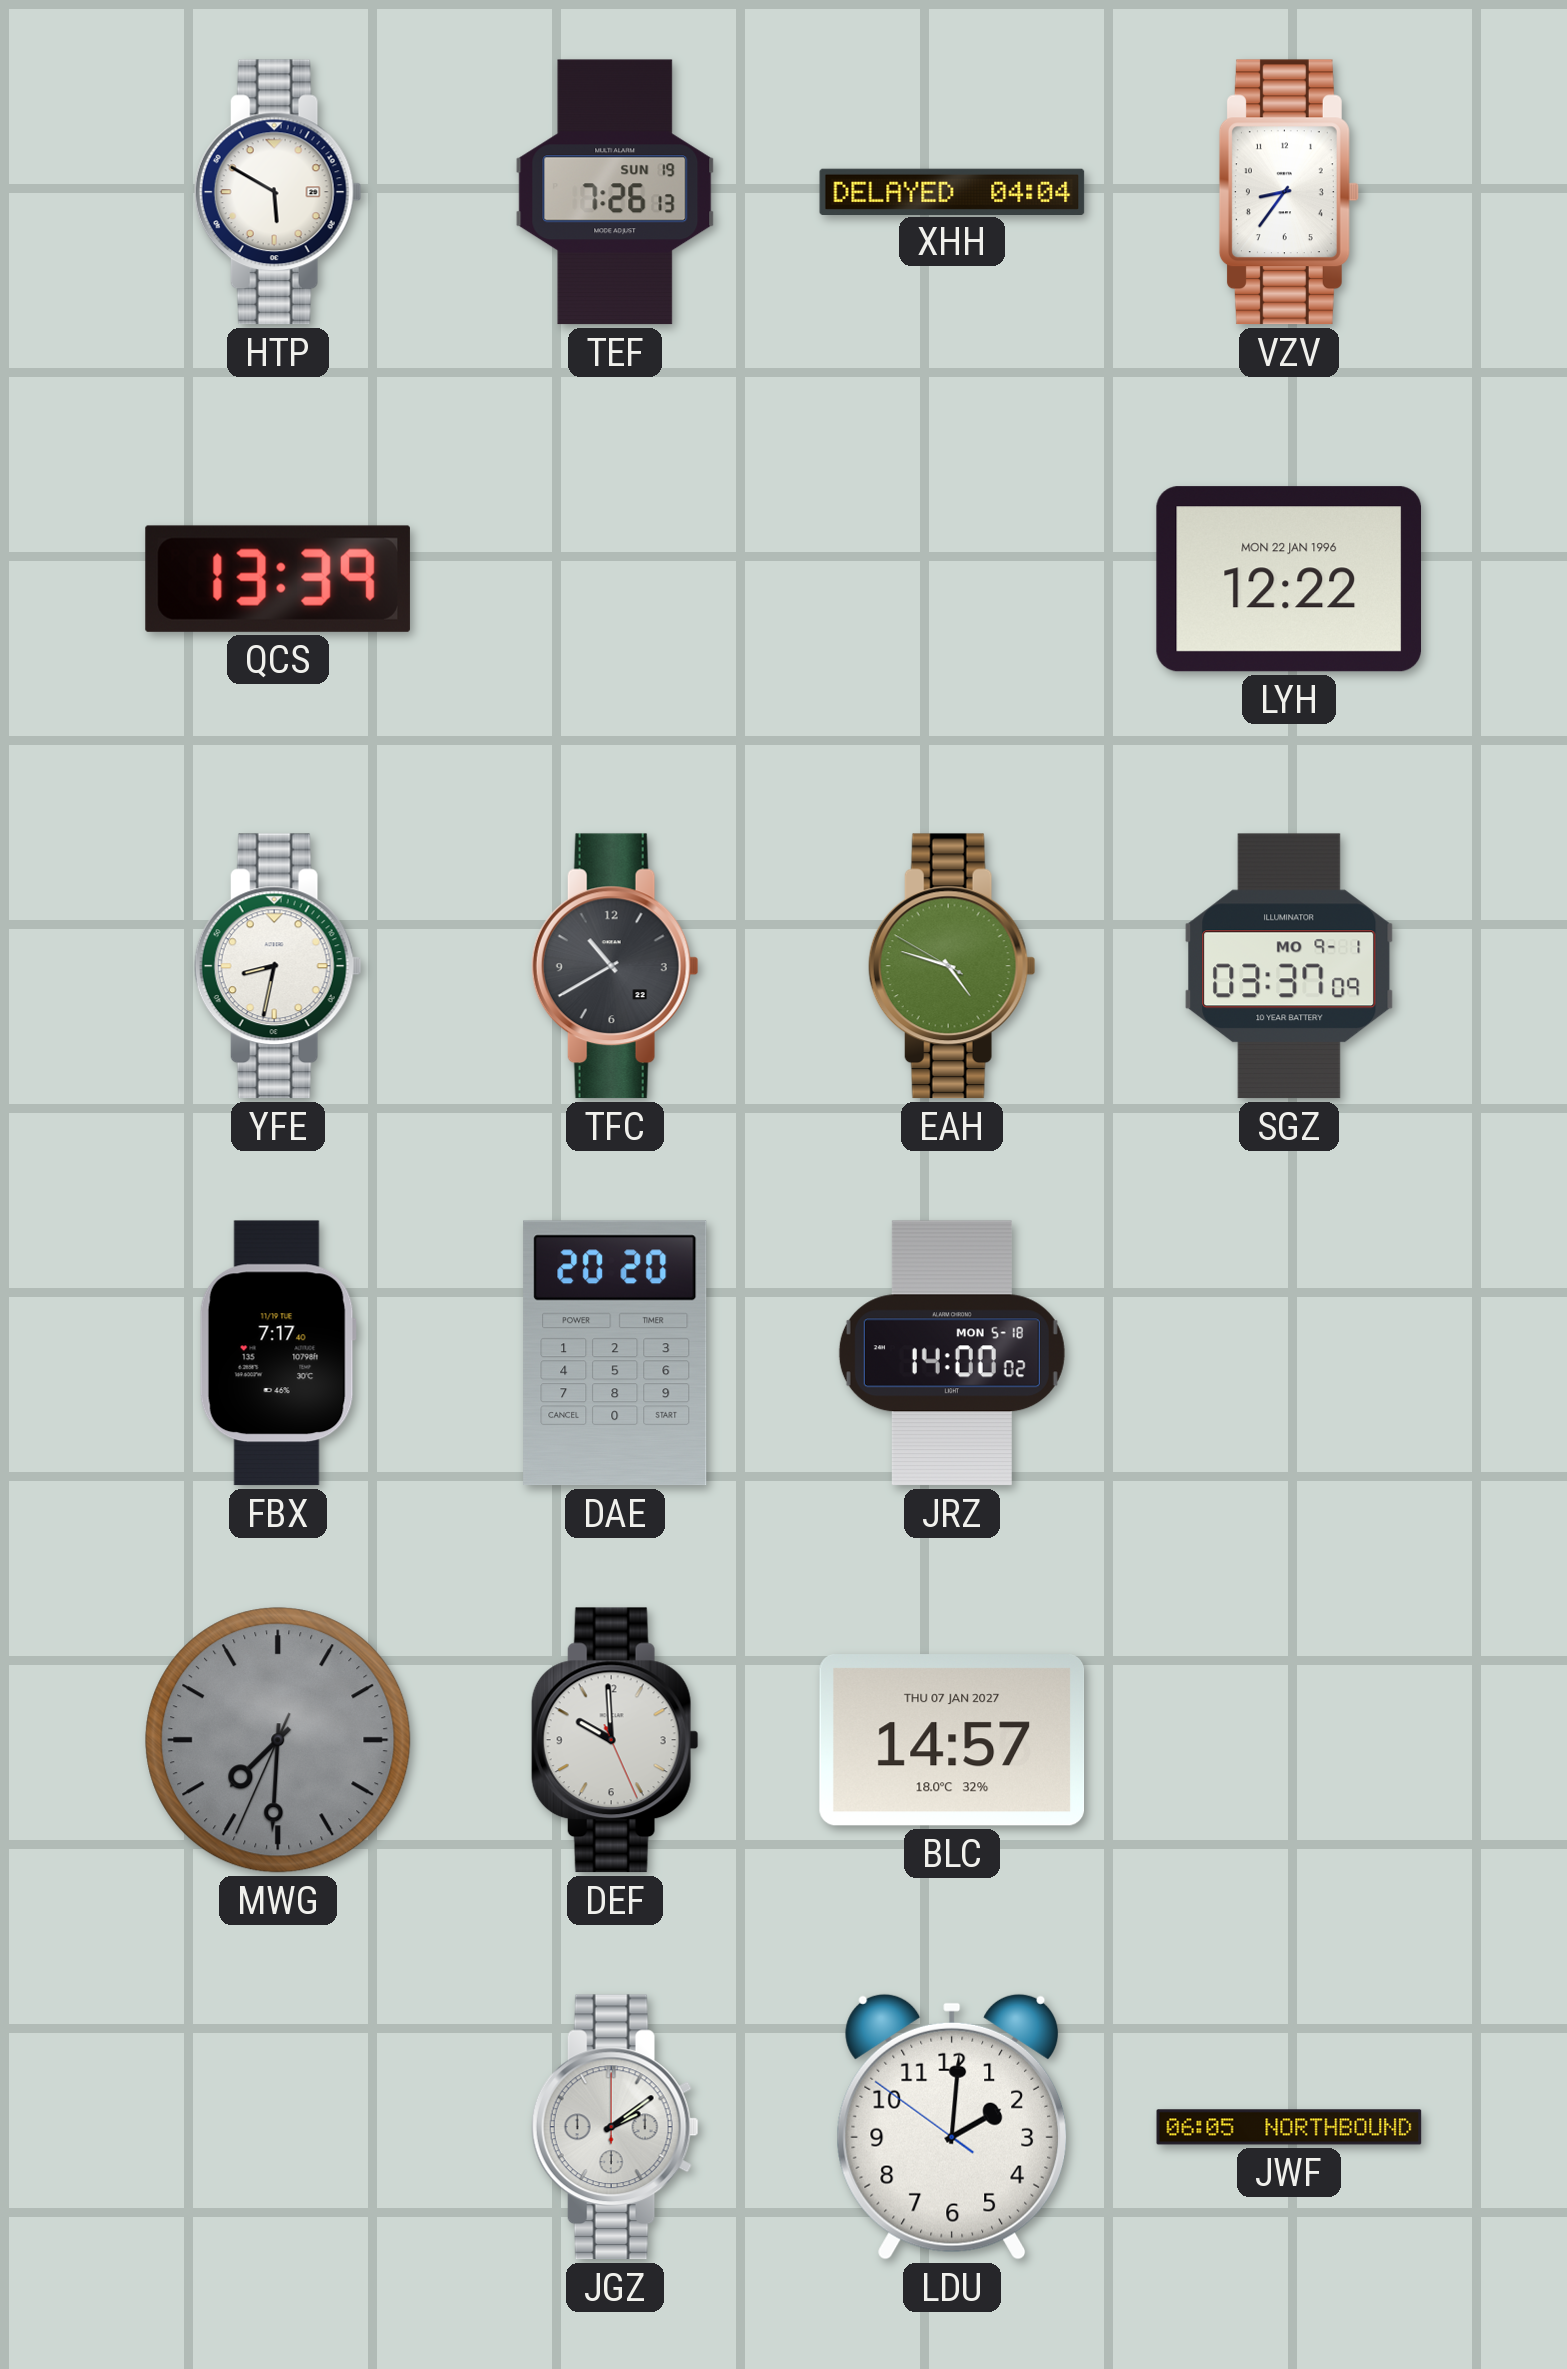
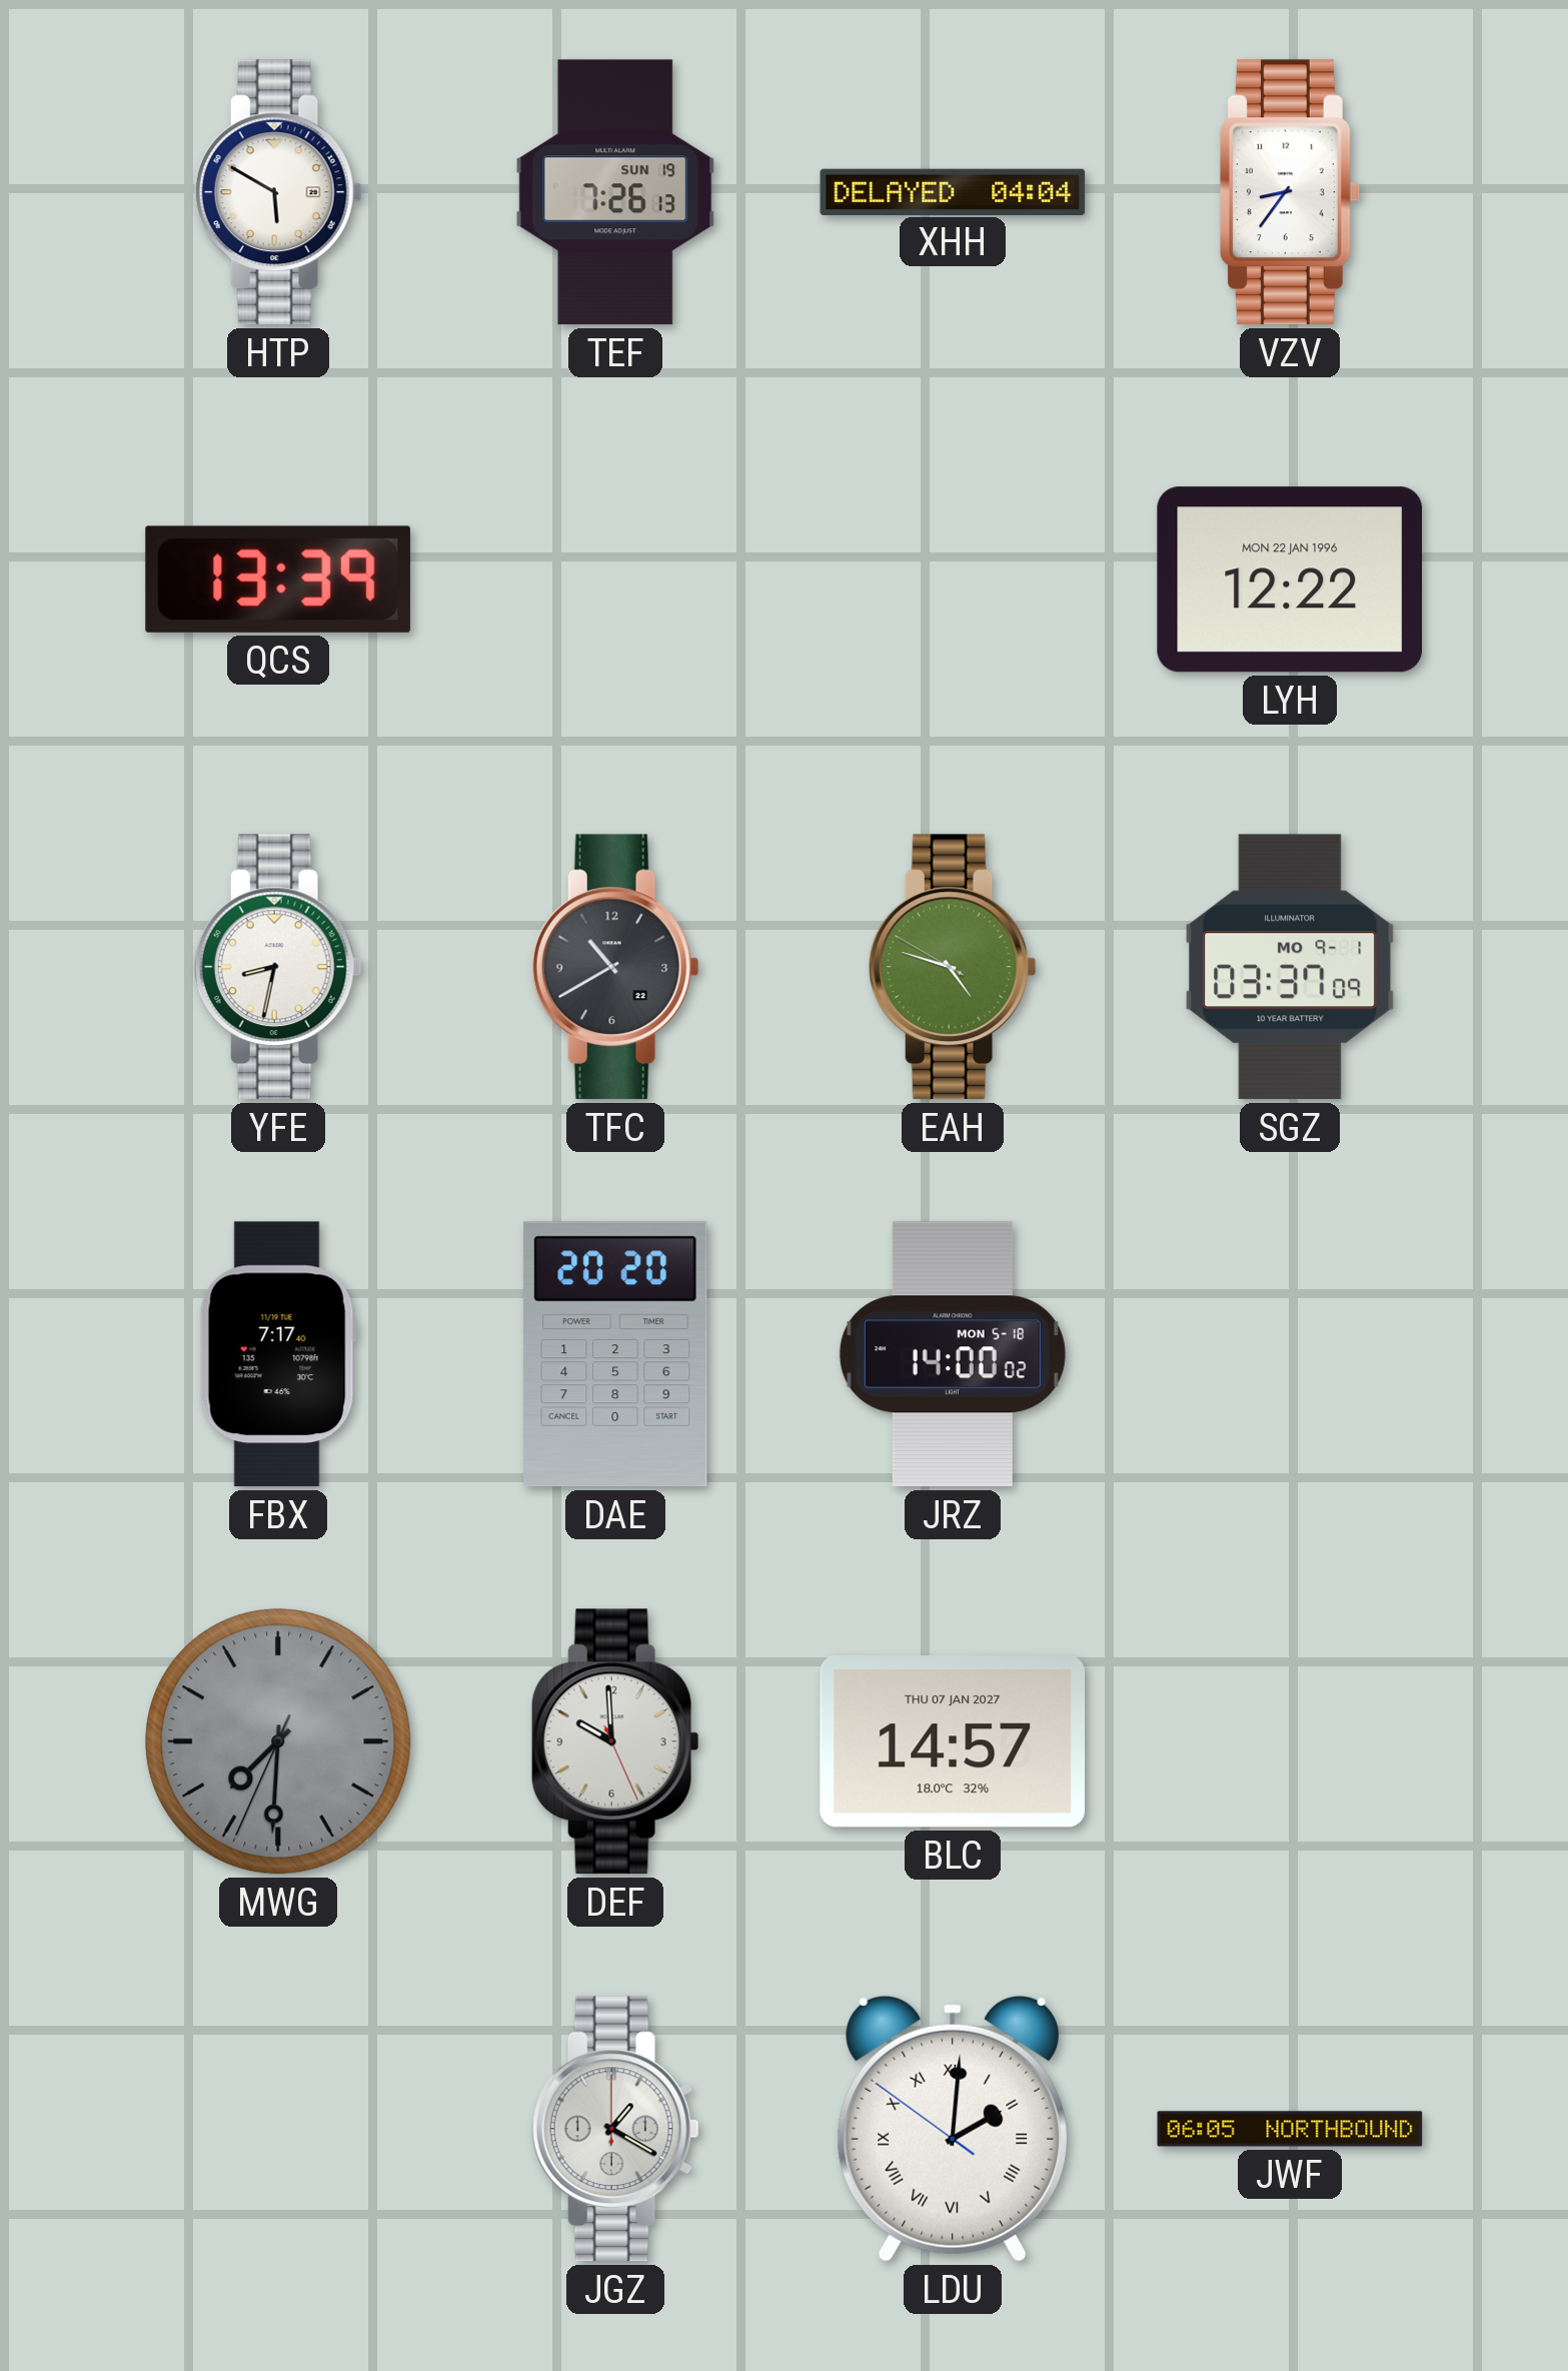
JGZ: 2:09 -> 1:20
LDU numerals: Arabic -> Roman
